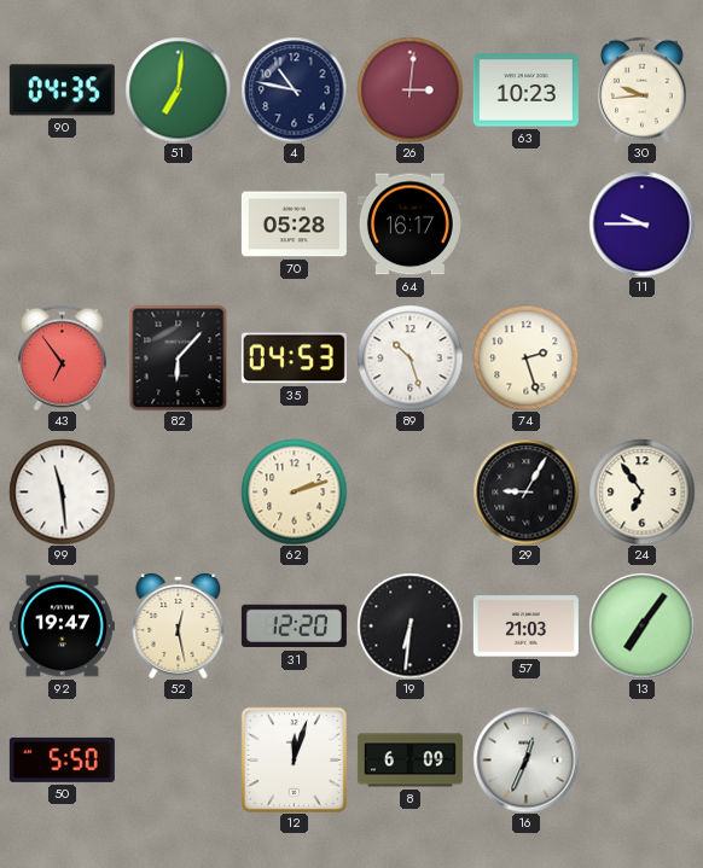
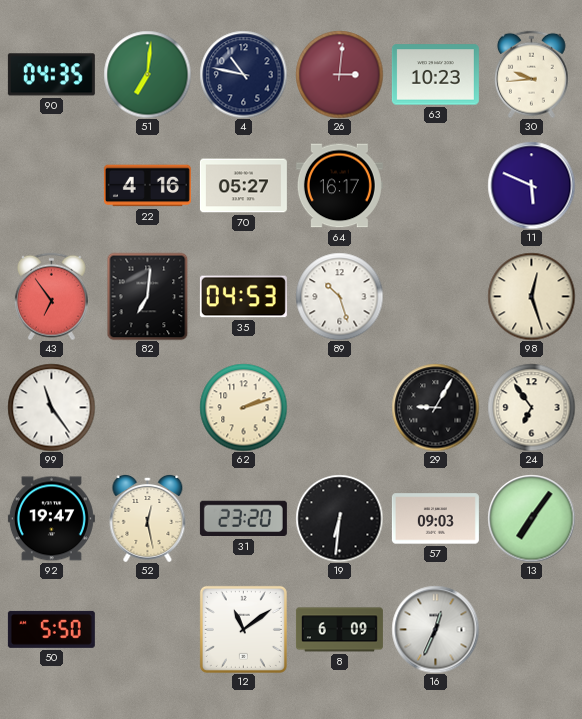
22: none -> 4:16
70: 05:28 -> 05:27
11: 9:45 -> 5:49
82: 6:07 -> 7:01
74: 2:27 -> none
98: none -> 12:27
99: 11:29 -> 11:24
31: 12:20 -> 23:20
57: 21:03 -> 09:03
12: 12:03 -> 11:09
